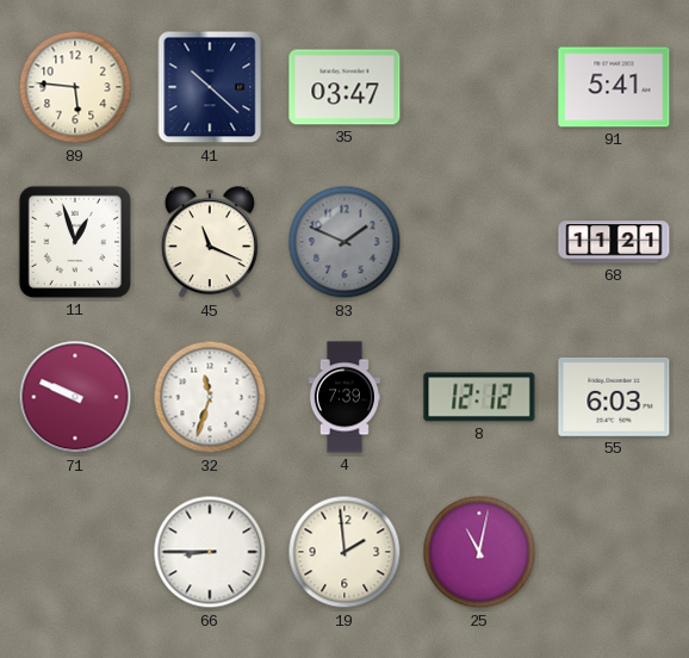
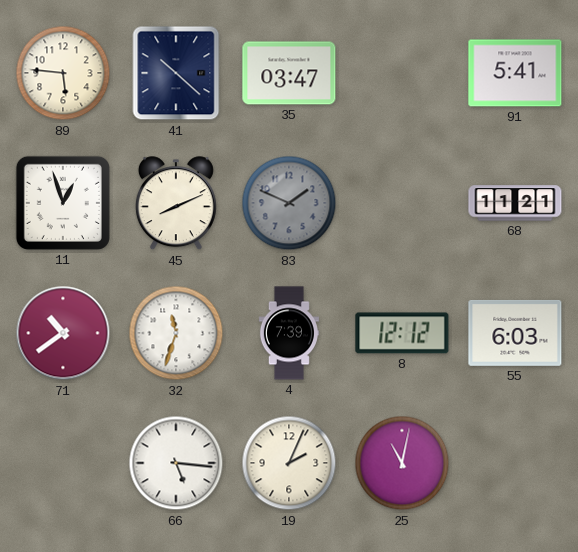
45: 11:19 -> 8:11
71: 9:49 -> 10:39
66: 8:45 -> 5:16
19: 1:59 -> 2:04
